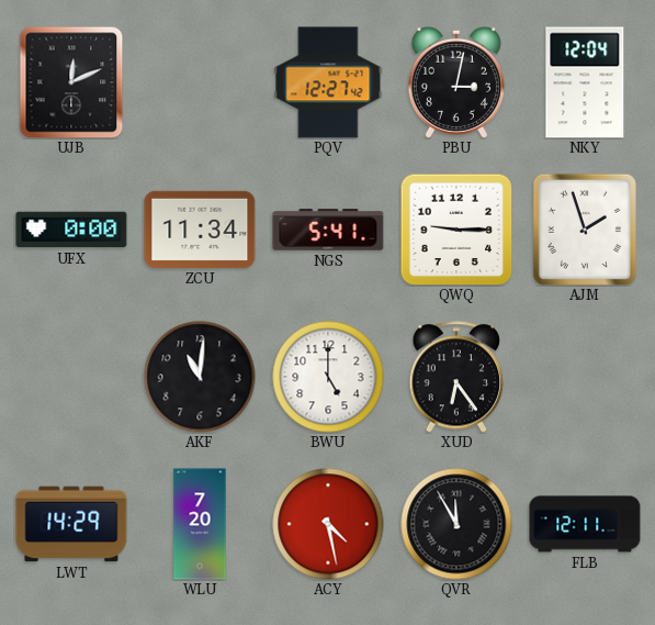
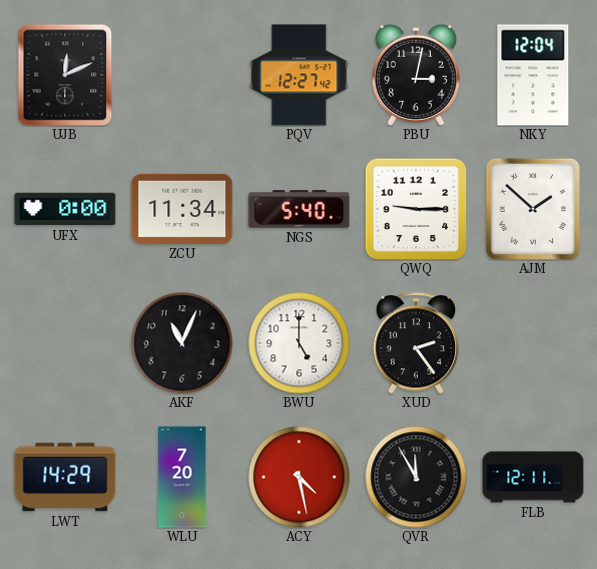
NGS: 5:41 -> 5:40
AJM: 1:57 -> 1:52
AKF: 11:01 -> 11:04
XUD: 6:24 -> 2:24
